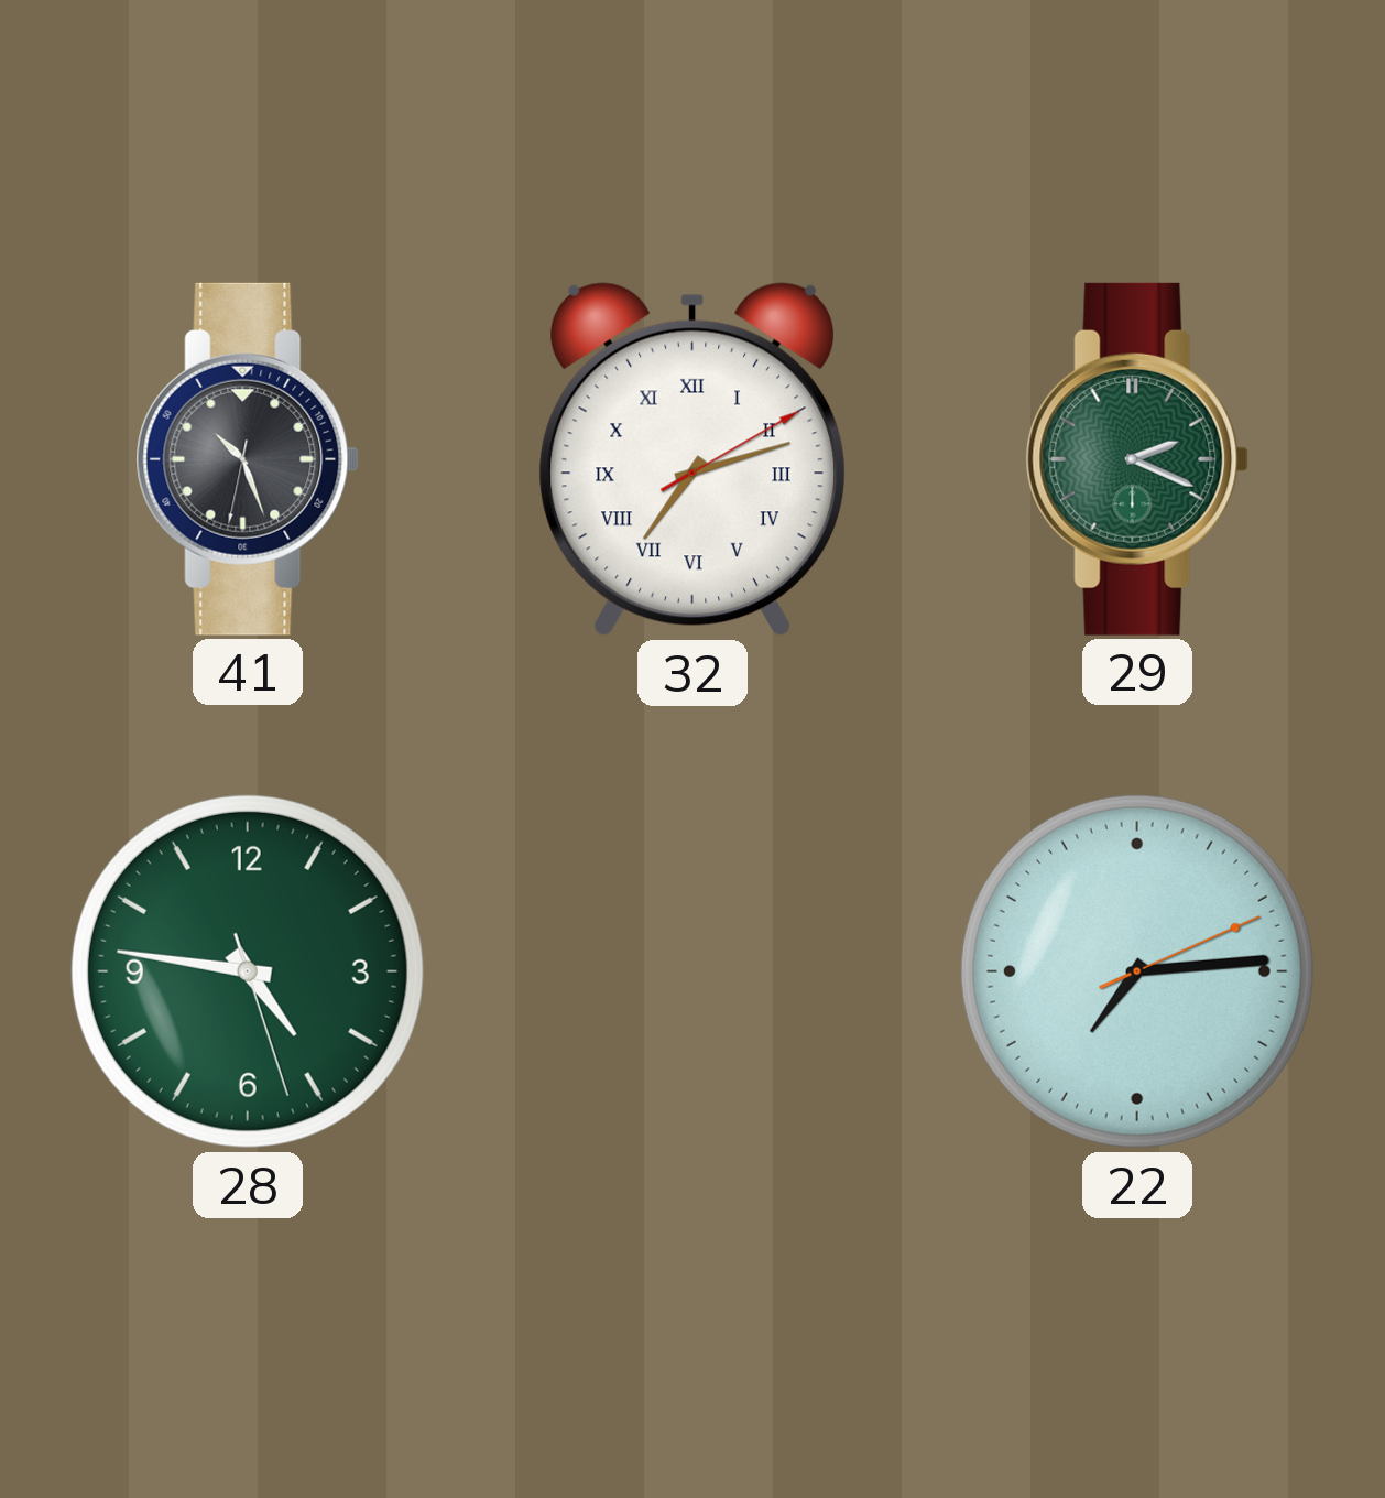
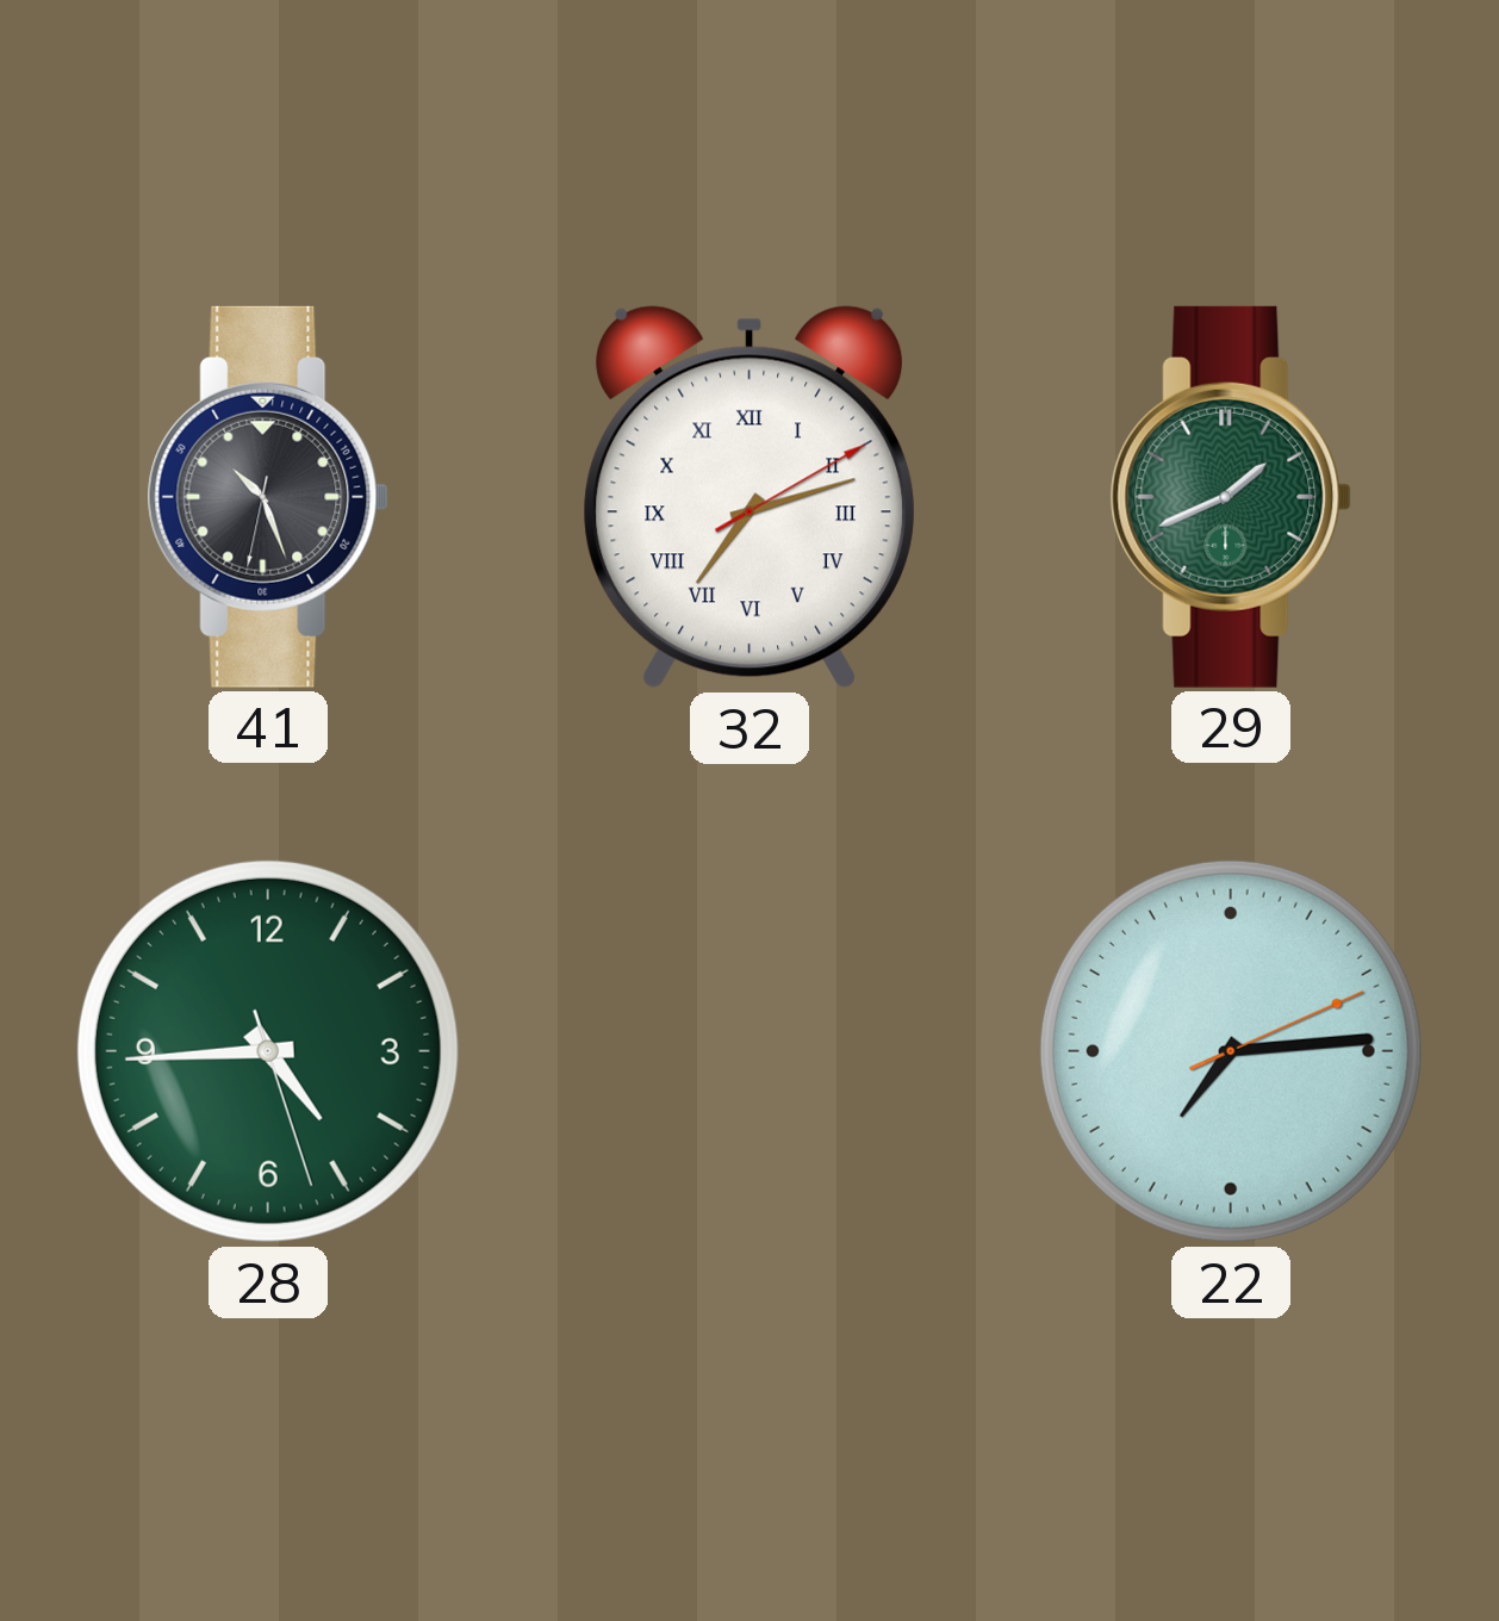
29: 2:19 -> 1:41
28: 4:46 -> 4:44
